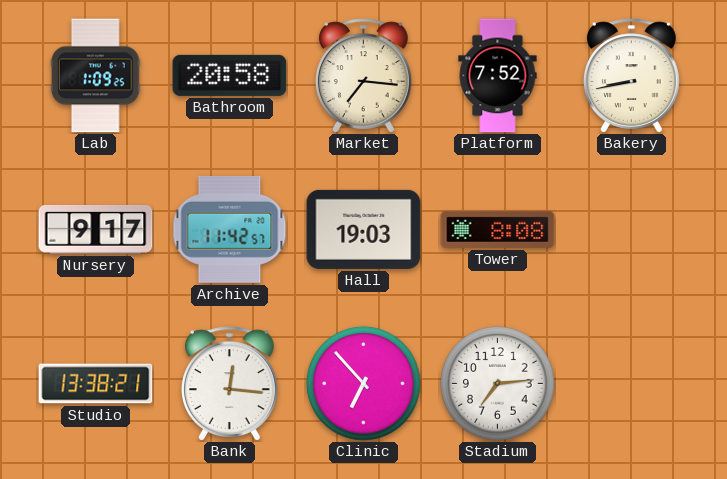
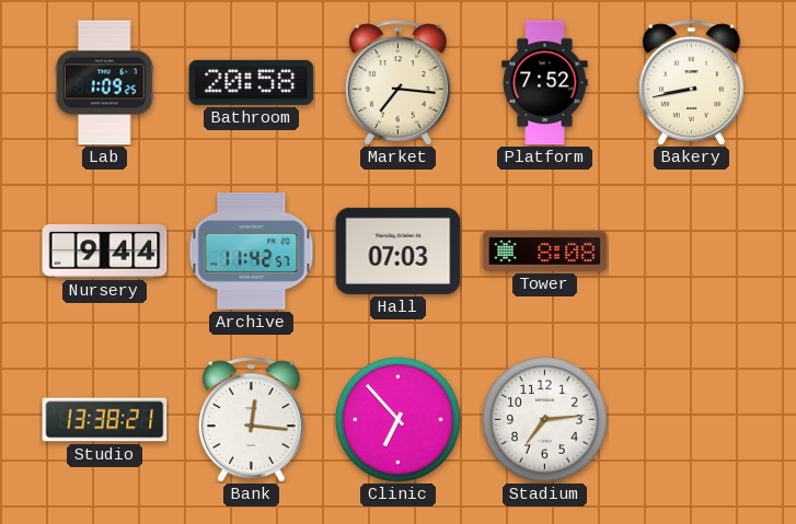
Nursery: 9:17 -> 9:44
Hall: 19:03 -> 07:03
